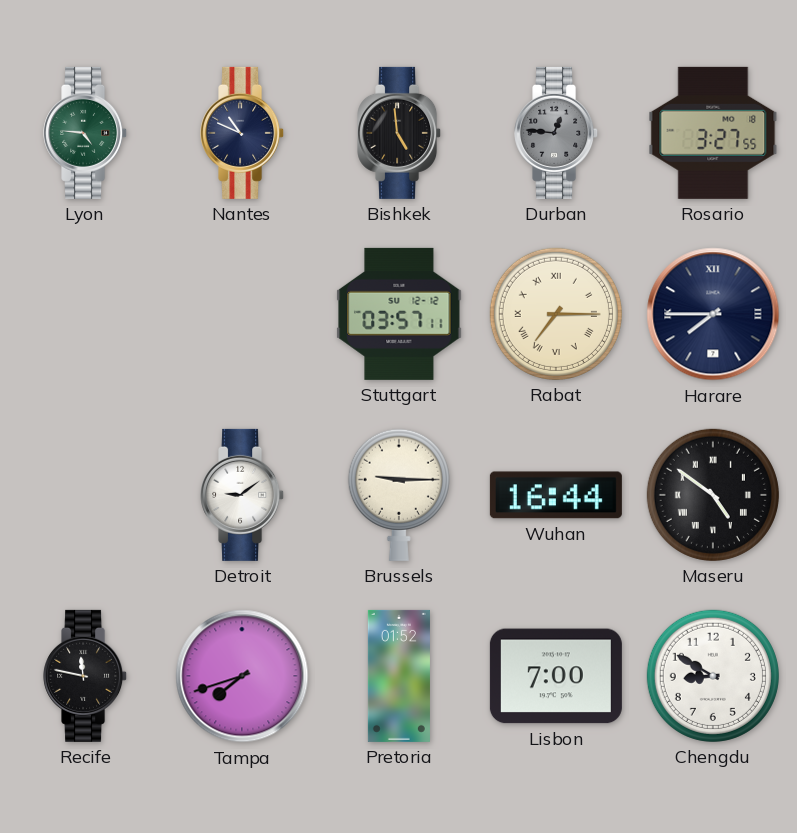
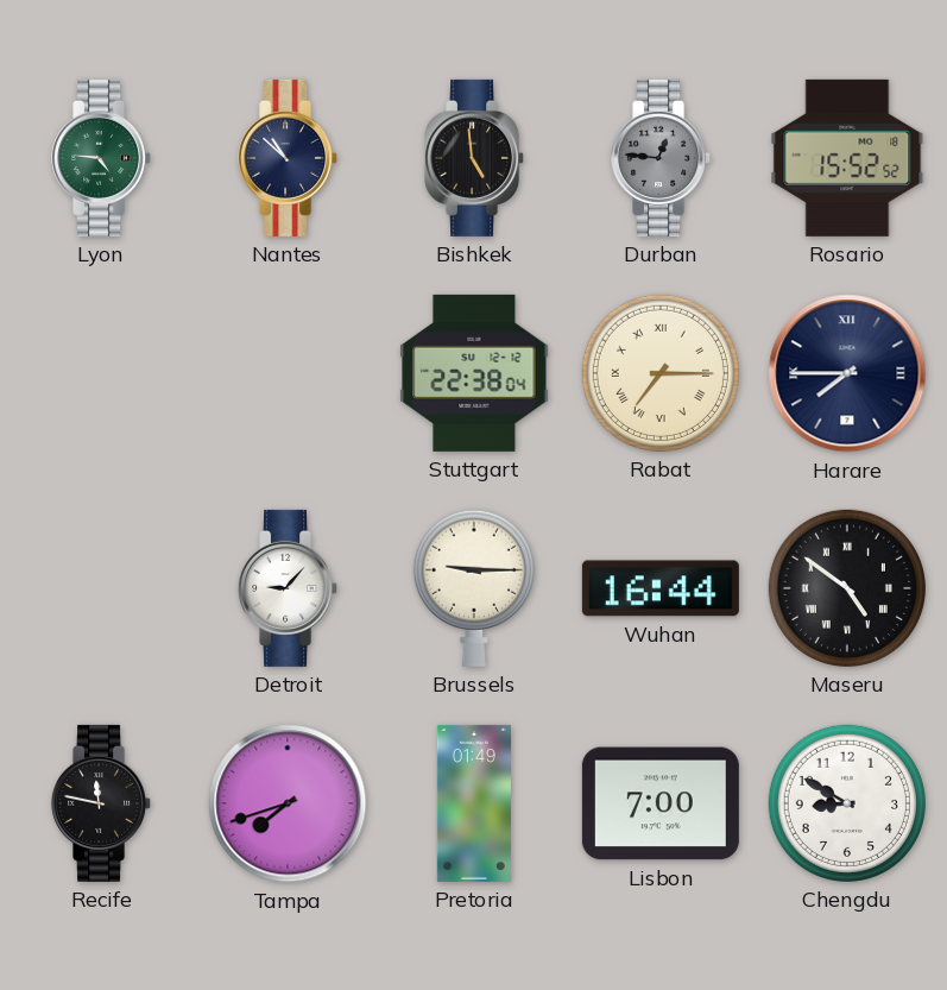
Nantes: 10:49 -> 10:52
Rosario: 3:27 -> 15:52
Stuttgart: 03:57 -> 22:38
Detroit: 9:09 -> 9:07
Pretoria: 01:52 -> 01:49
